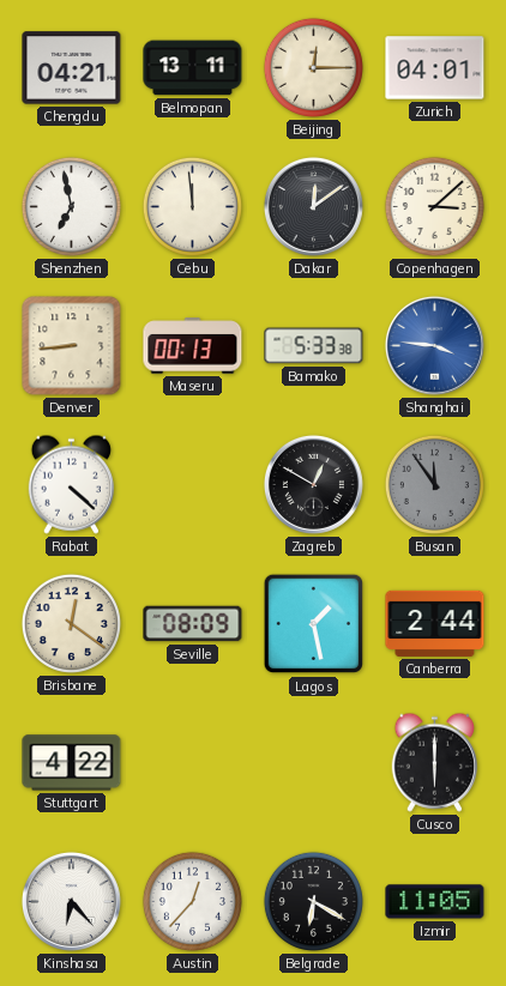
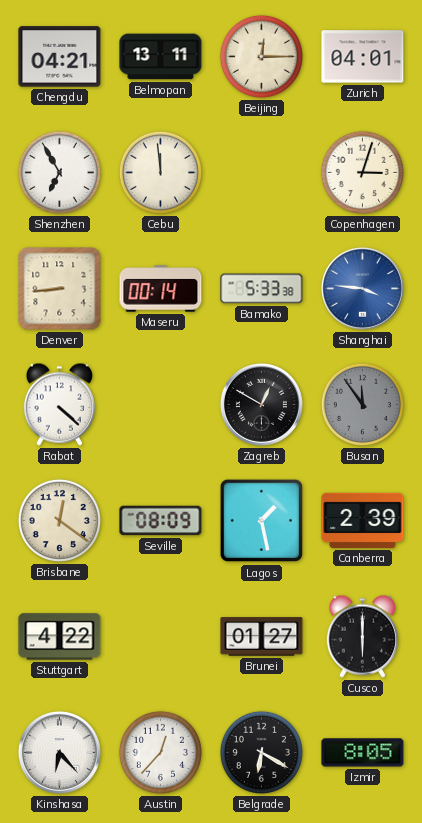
Shenzhen: 6:58 -> 6:55
Dakar: 12:09 -> none
Copenhagen: 3:08 -> 3:03
Maseru: 00:13 -> 00:14
Canberra: 2:44 -> 2:39
Brunei: none -> 01:27
Izmir: 11:05 -> 8:05
